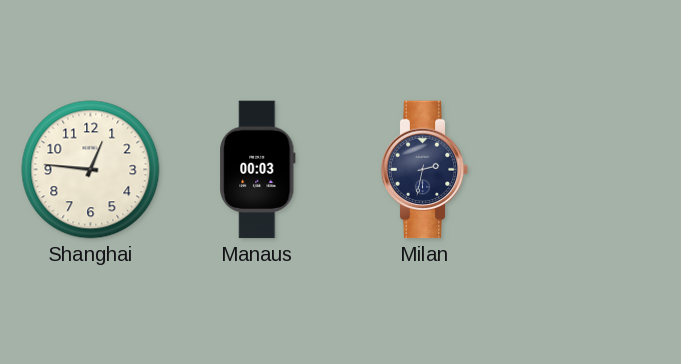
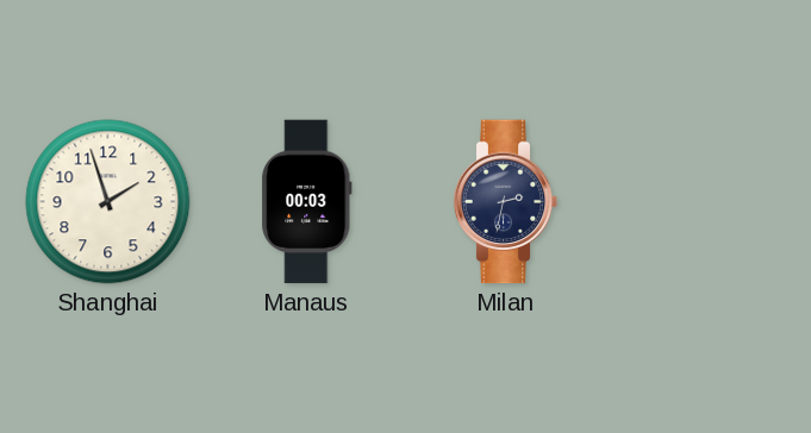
Shanghai: 12:46 -> 1:57
